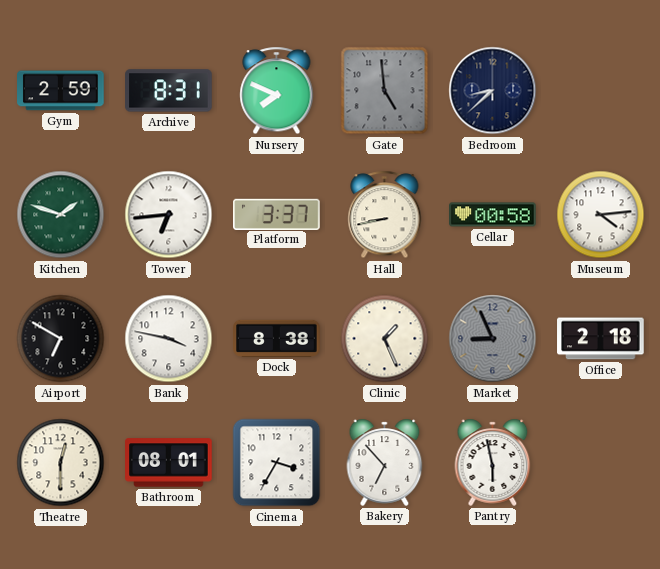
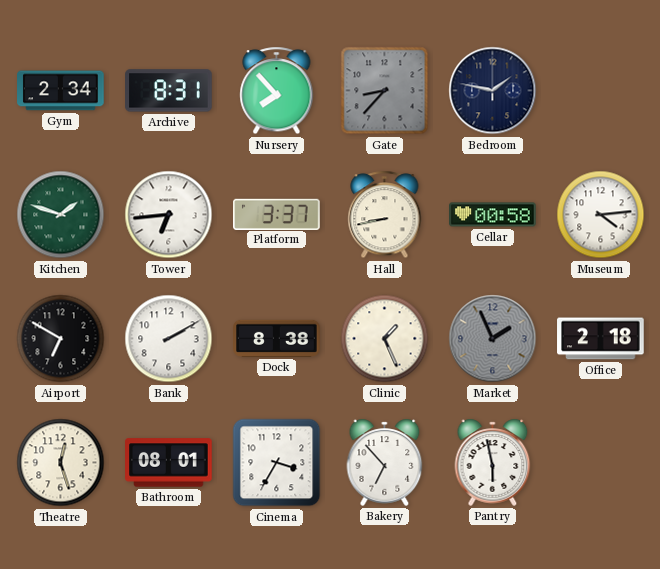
Gym: 2:59 -> 2:34
Nursery: 7:49 -> 7:53
Gate: 4:59 -> 8:37
Bedroom: 8:38 -> 1:47
Bank: 3:47 -> 2:10
Market: 8:56 -> 1:56
Theatre: 12:30 -> 12:27
